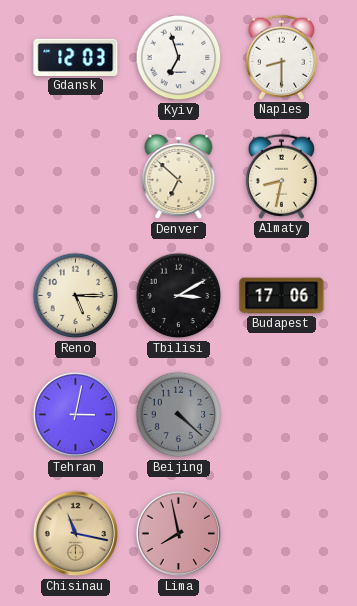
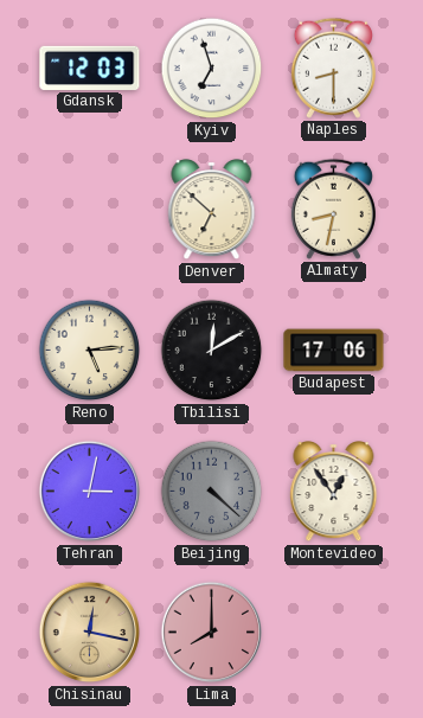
Reno: 5:15 -> 5:14
Tbilisi: 3:10 -> 12:10
Montevideo: none -> 12:54
Chisinau: 11:17 -> 12:17
Lima: 7:58 -> 8:00
